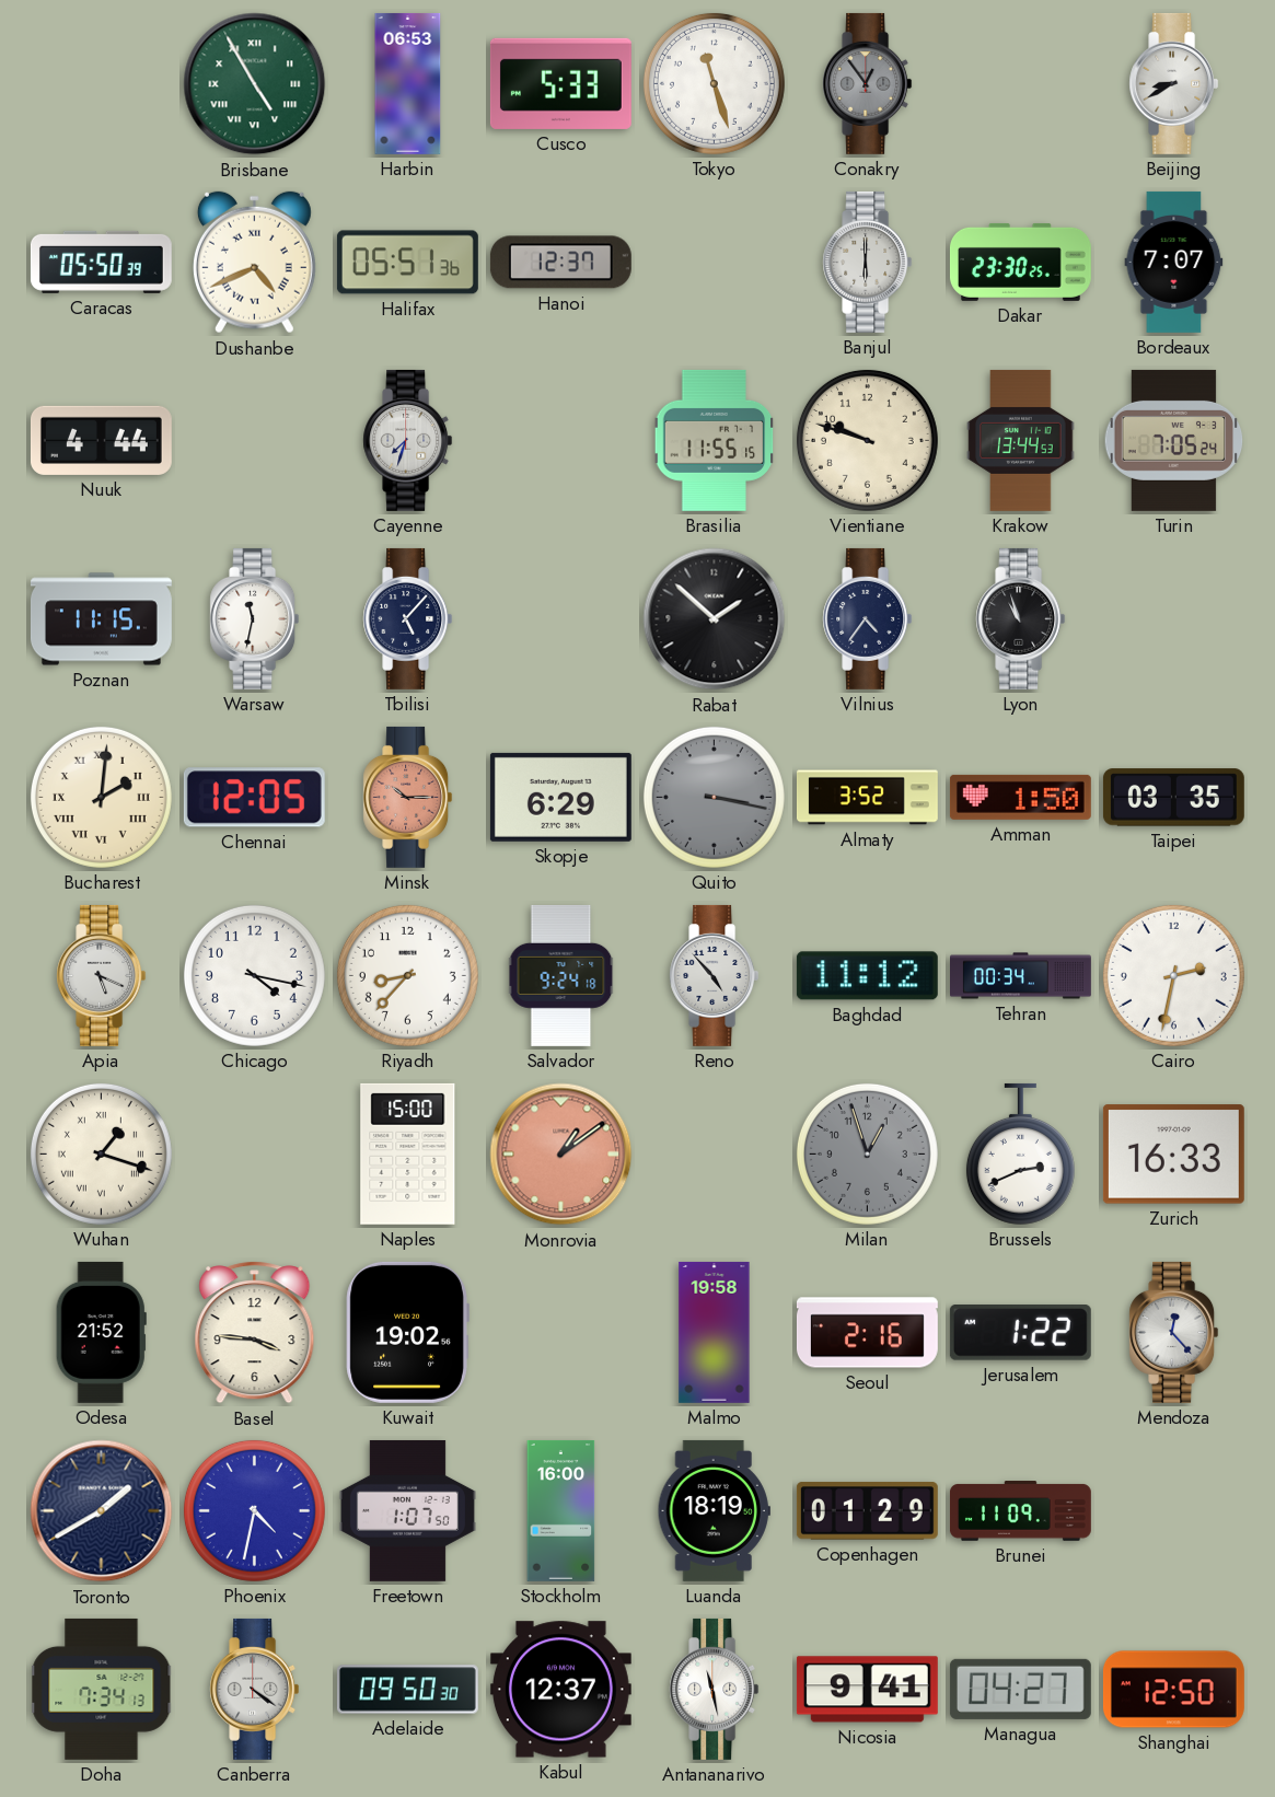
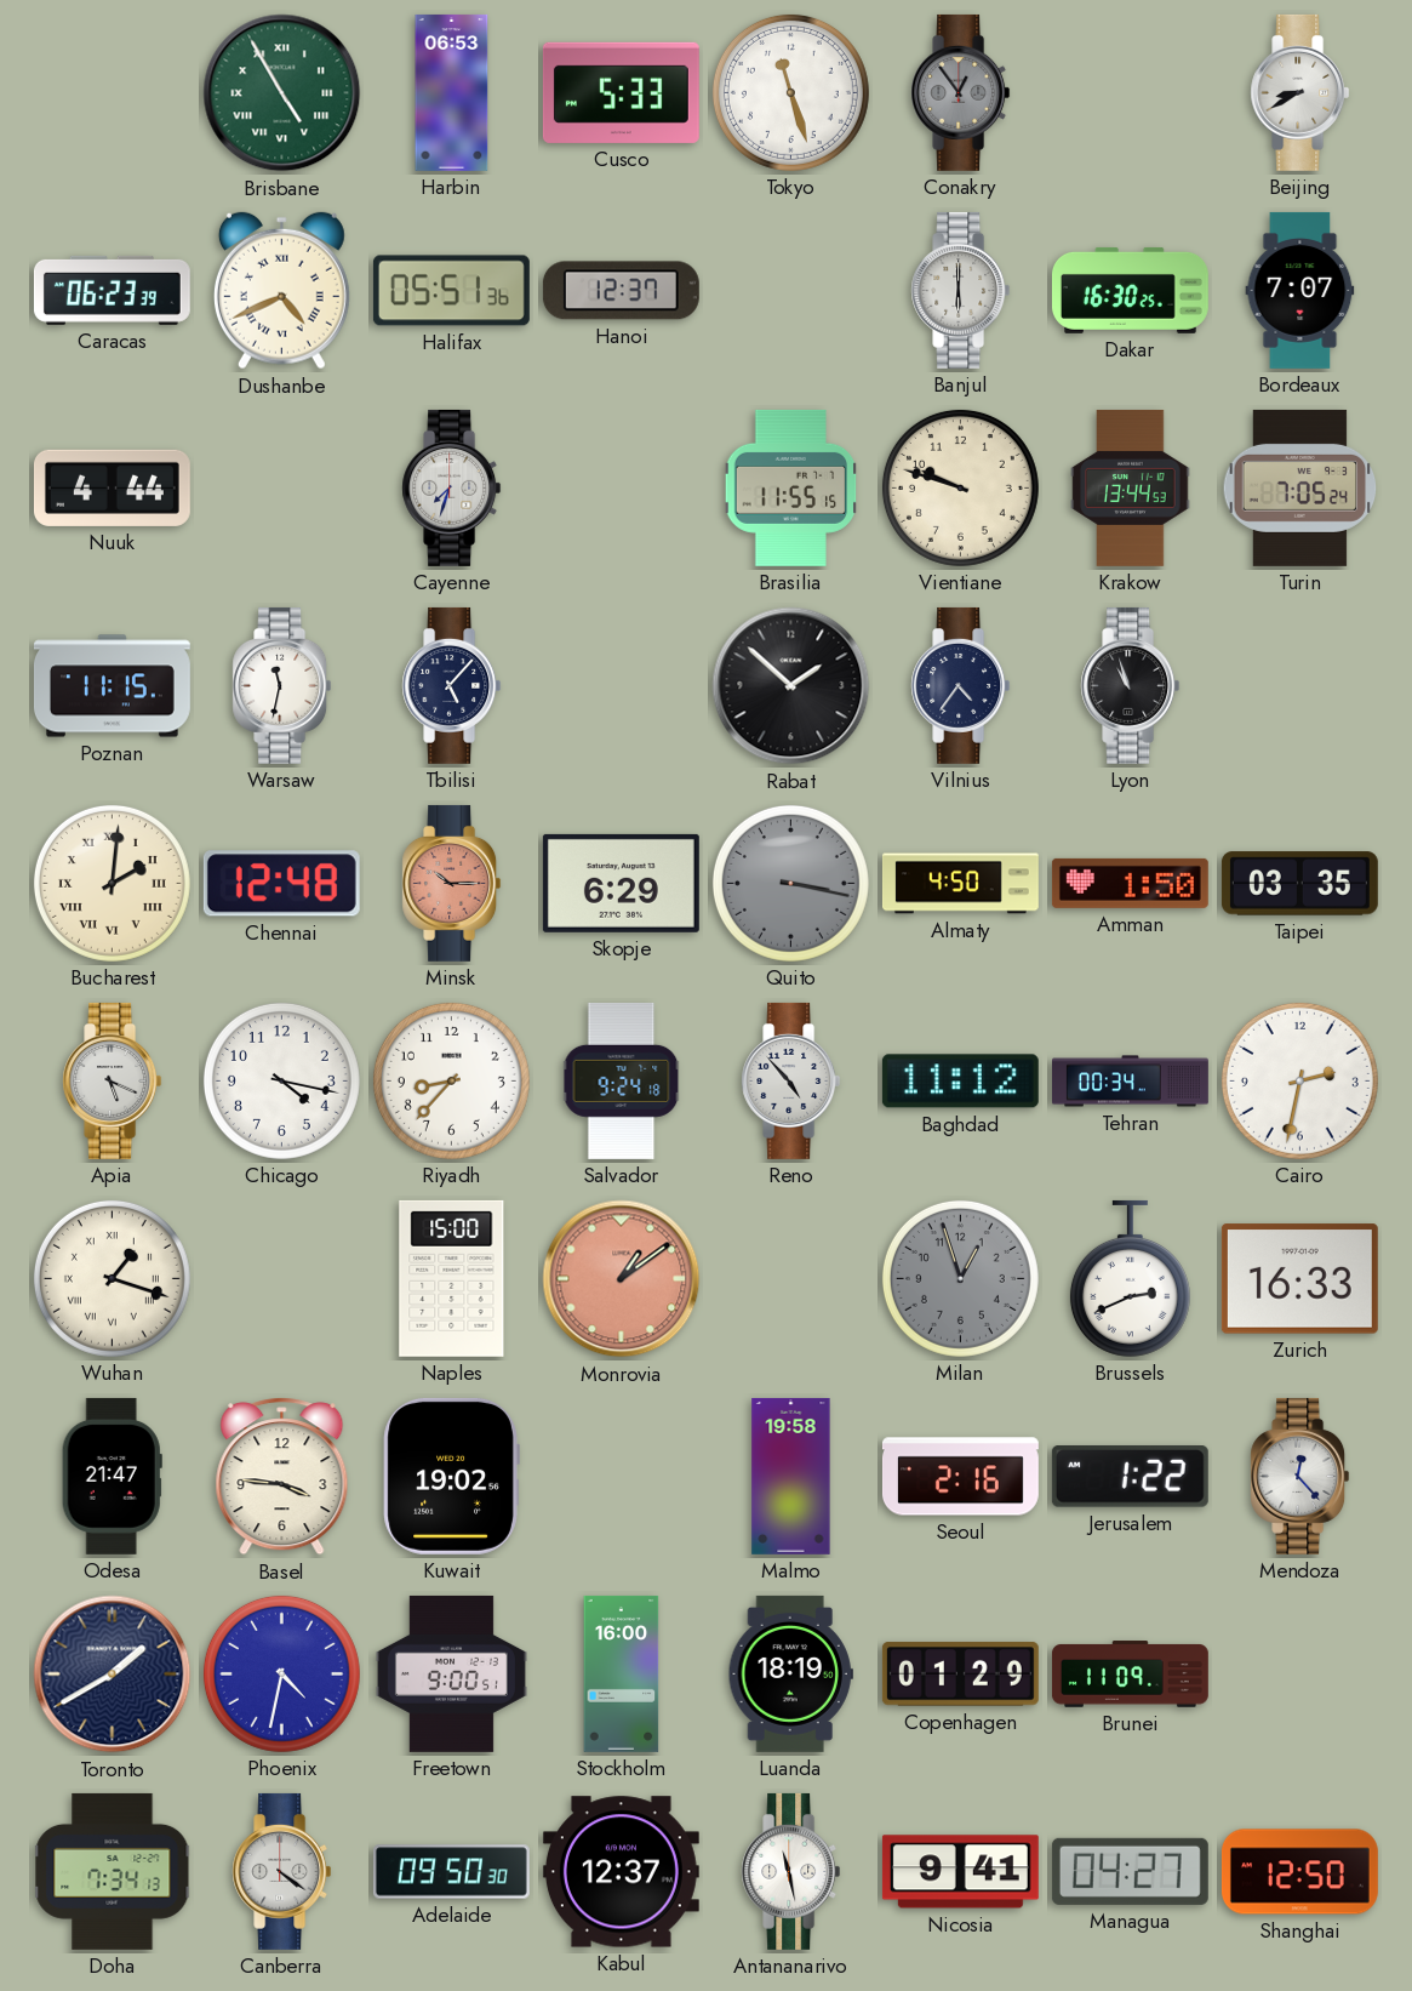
Caracas: 05:50 -> 06:23
Dakar: 23:30 -> 16:30
Chennai: 12:05 -> 12:48
Almaty: 3:52 -> 4:50
Odesa: 21:52 -> 21:47
Freetown: 1:07 -> 9:00
